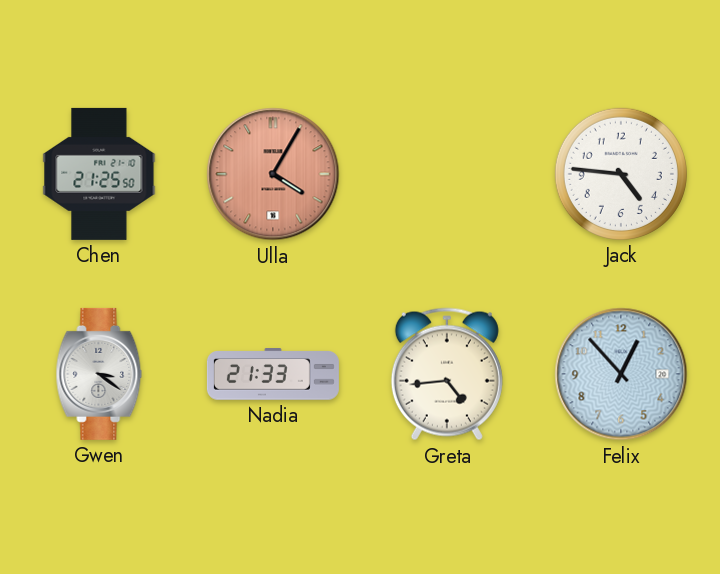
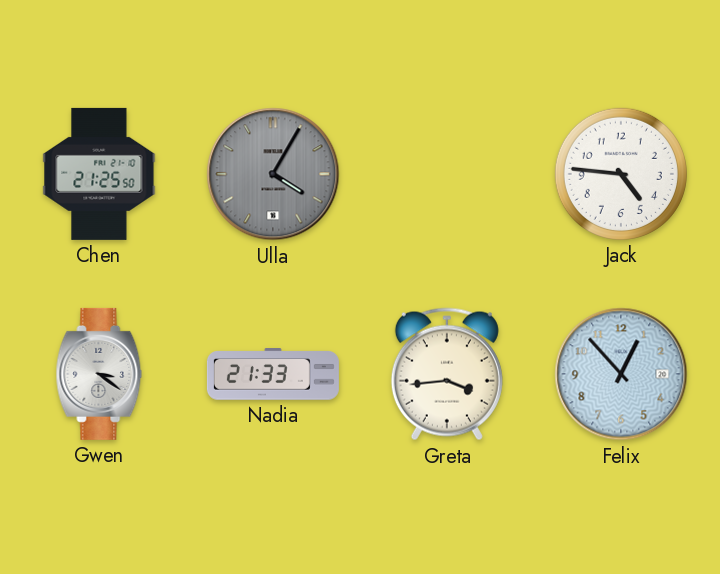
Ulla dial: salmon -> grey
Greta: 4:44 -> 3:44
